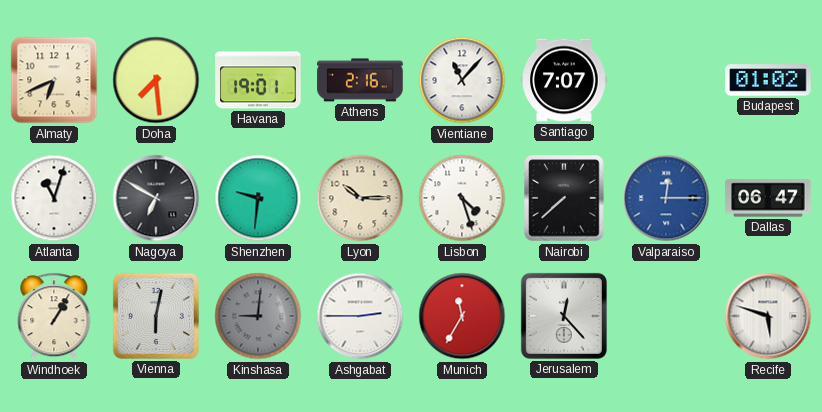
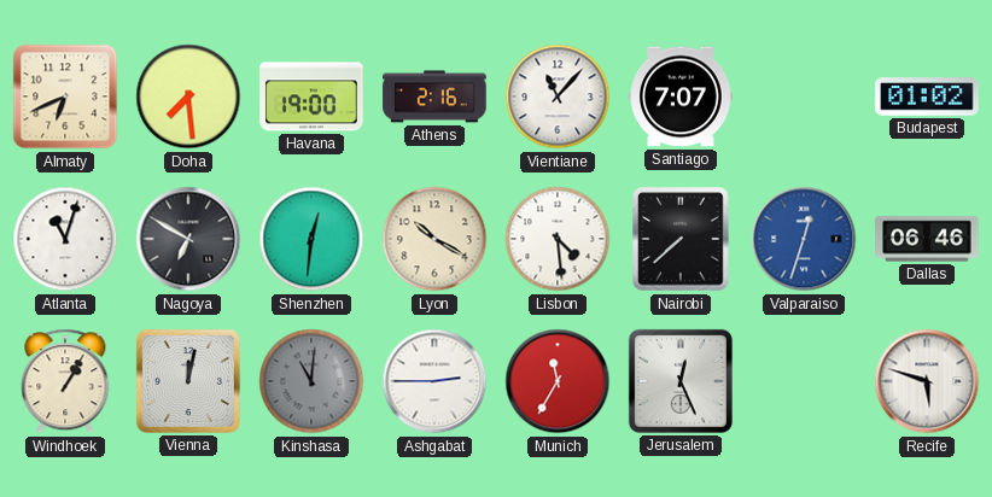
Havana: 19:01 -> 19:00
Shenzhen: 9:31 -> 12:31
Lyon: 10:15 -> 10:20
Lisbon: 4:27 -> 4:29
Valparaiso: 12:15 -> 12:33
Dallas: 06:47 -> 06:46
Vienna: 6:02 -> 12:02
Kinshasa: 9:01 -> 11:01
Jerusalem: 12:23 -> 12:26
